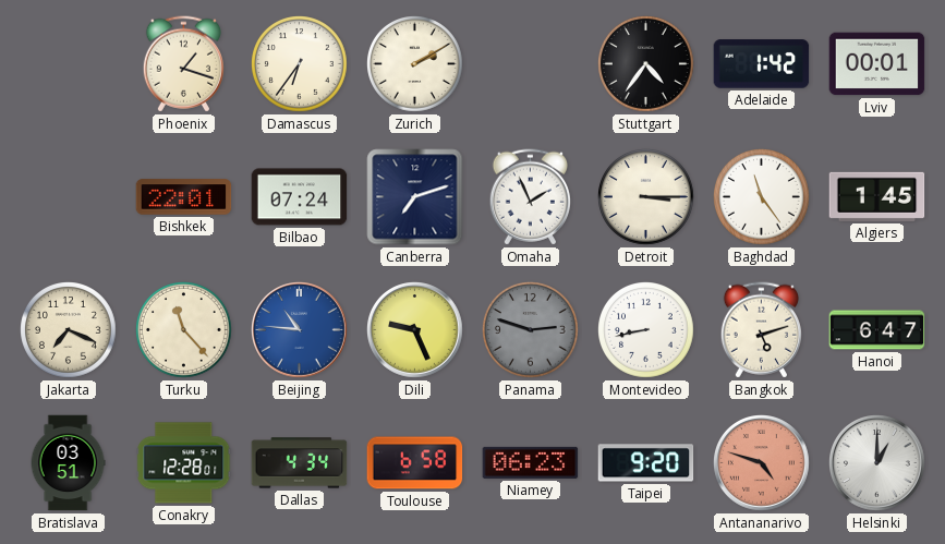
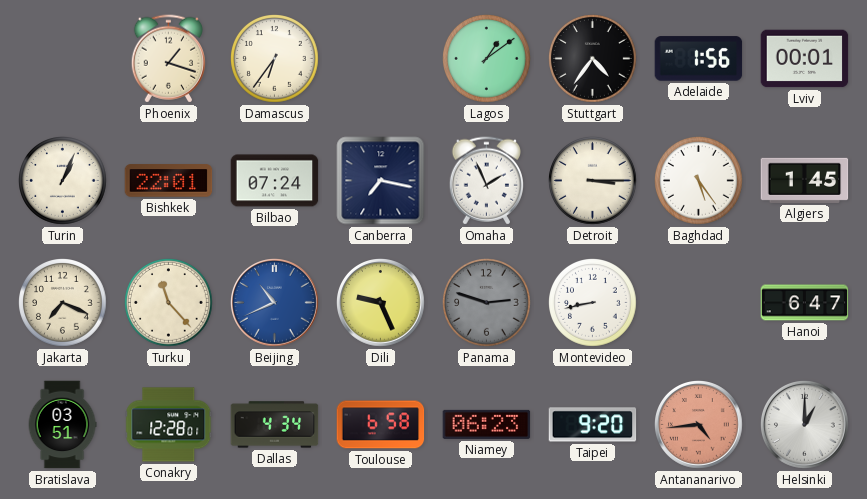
Zurich: 2:10 -> none
Lagos: none -> 1:09
Adelaide: 1:42 -> 1:56
Turin: none -> 1:04
Canberra: 7:12 -> 7:17
Baghdad: 11:24 -> 5:24
Beijing: 10:46 -> 10:41
Bangkok: 5:12 -> none
Antananarivo: 4:48 -> 4:44
